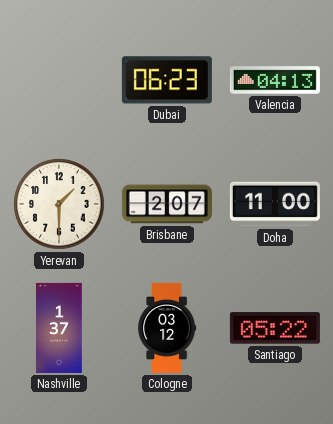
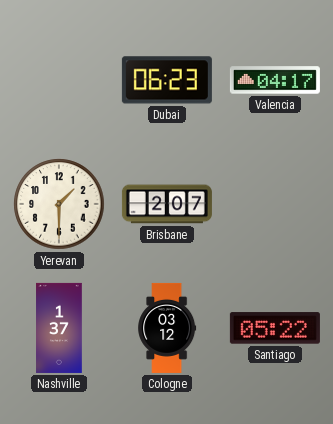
Valencia: 04:13 -> 04:17
Doha: 11:00 -> none
